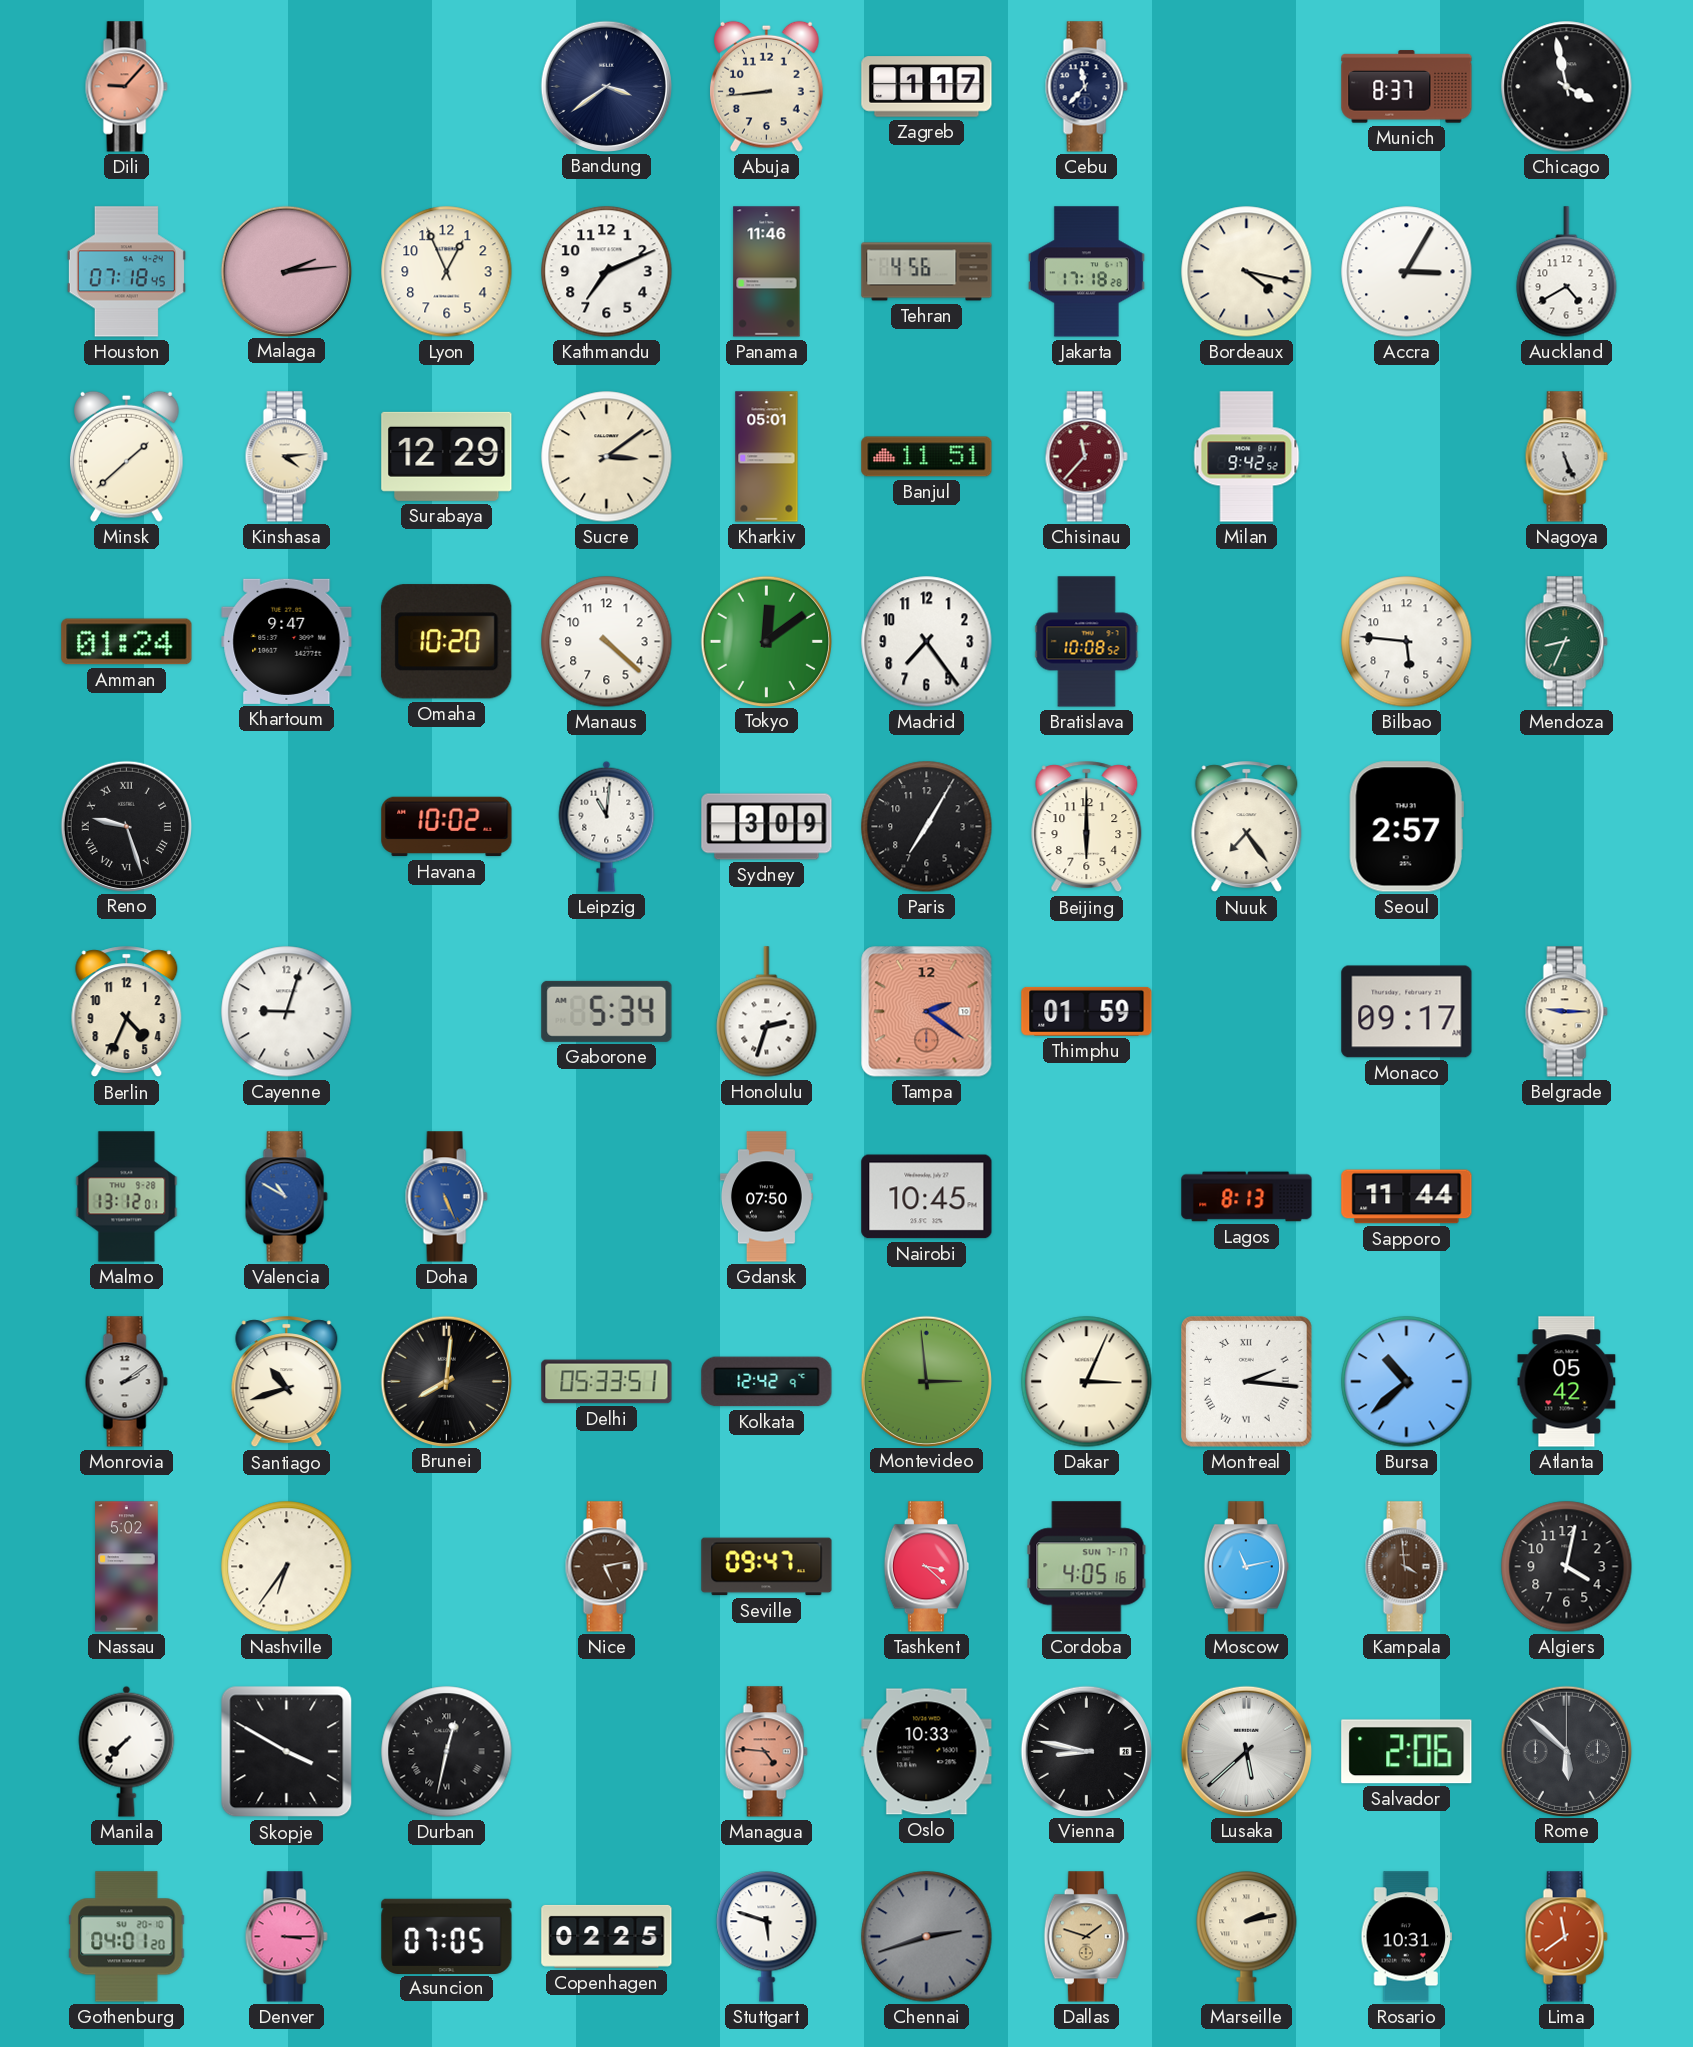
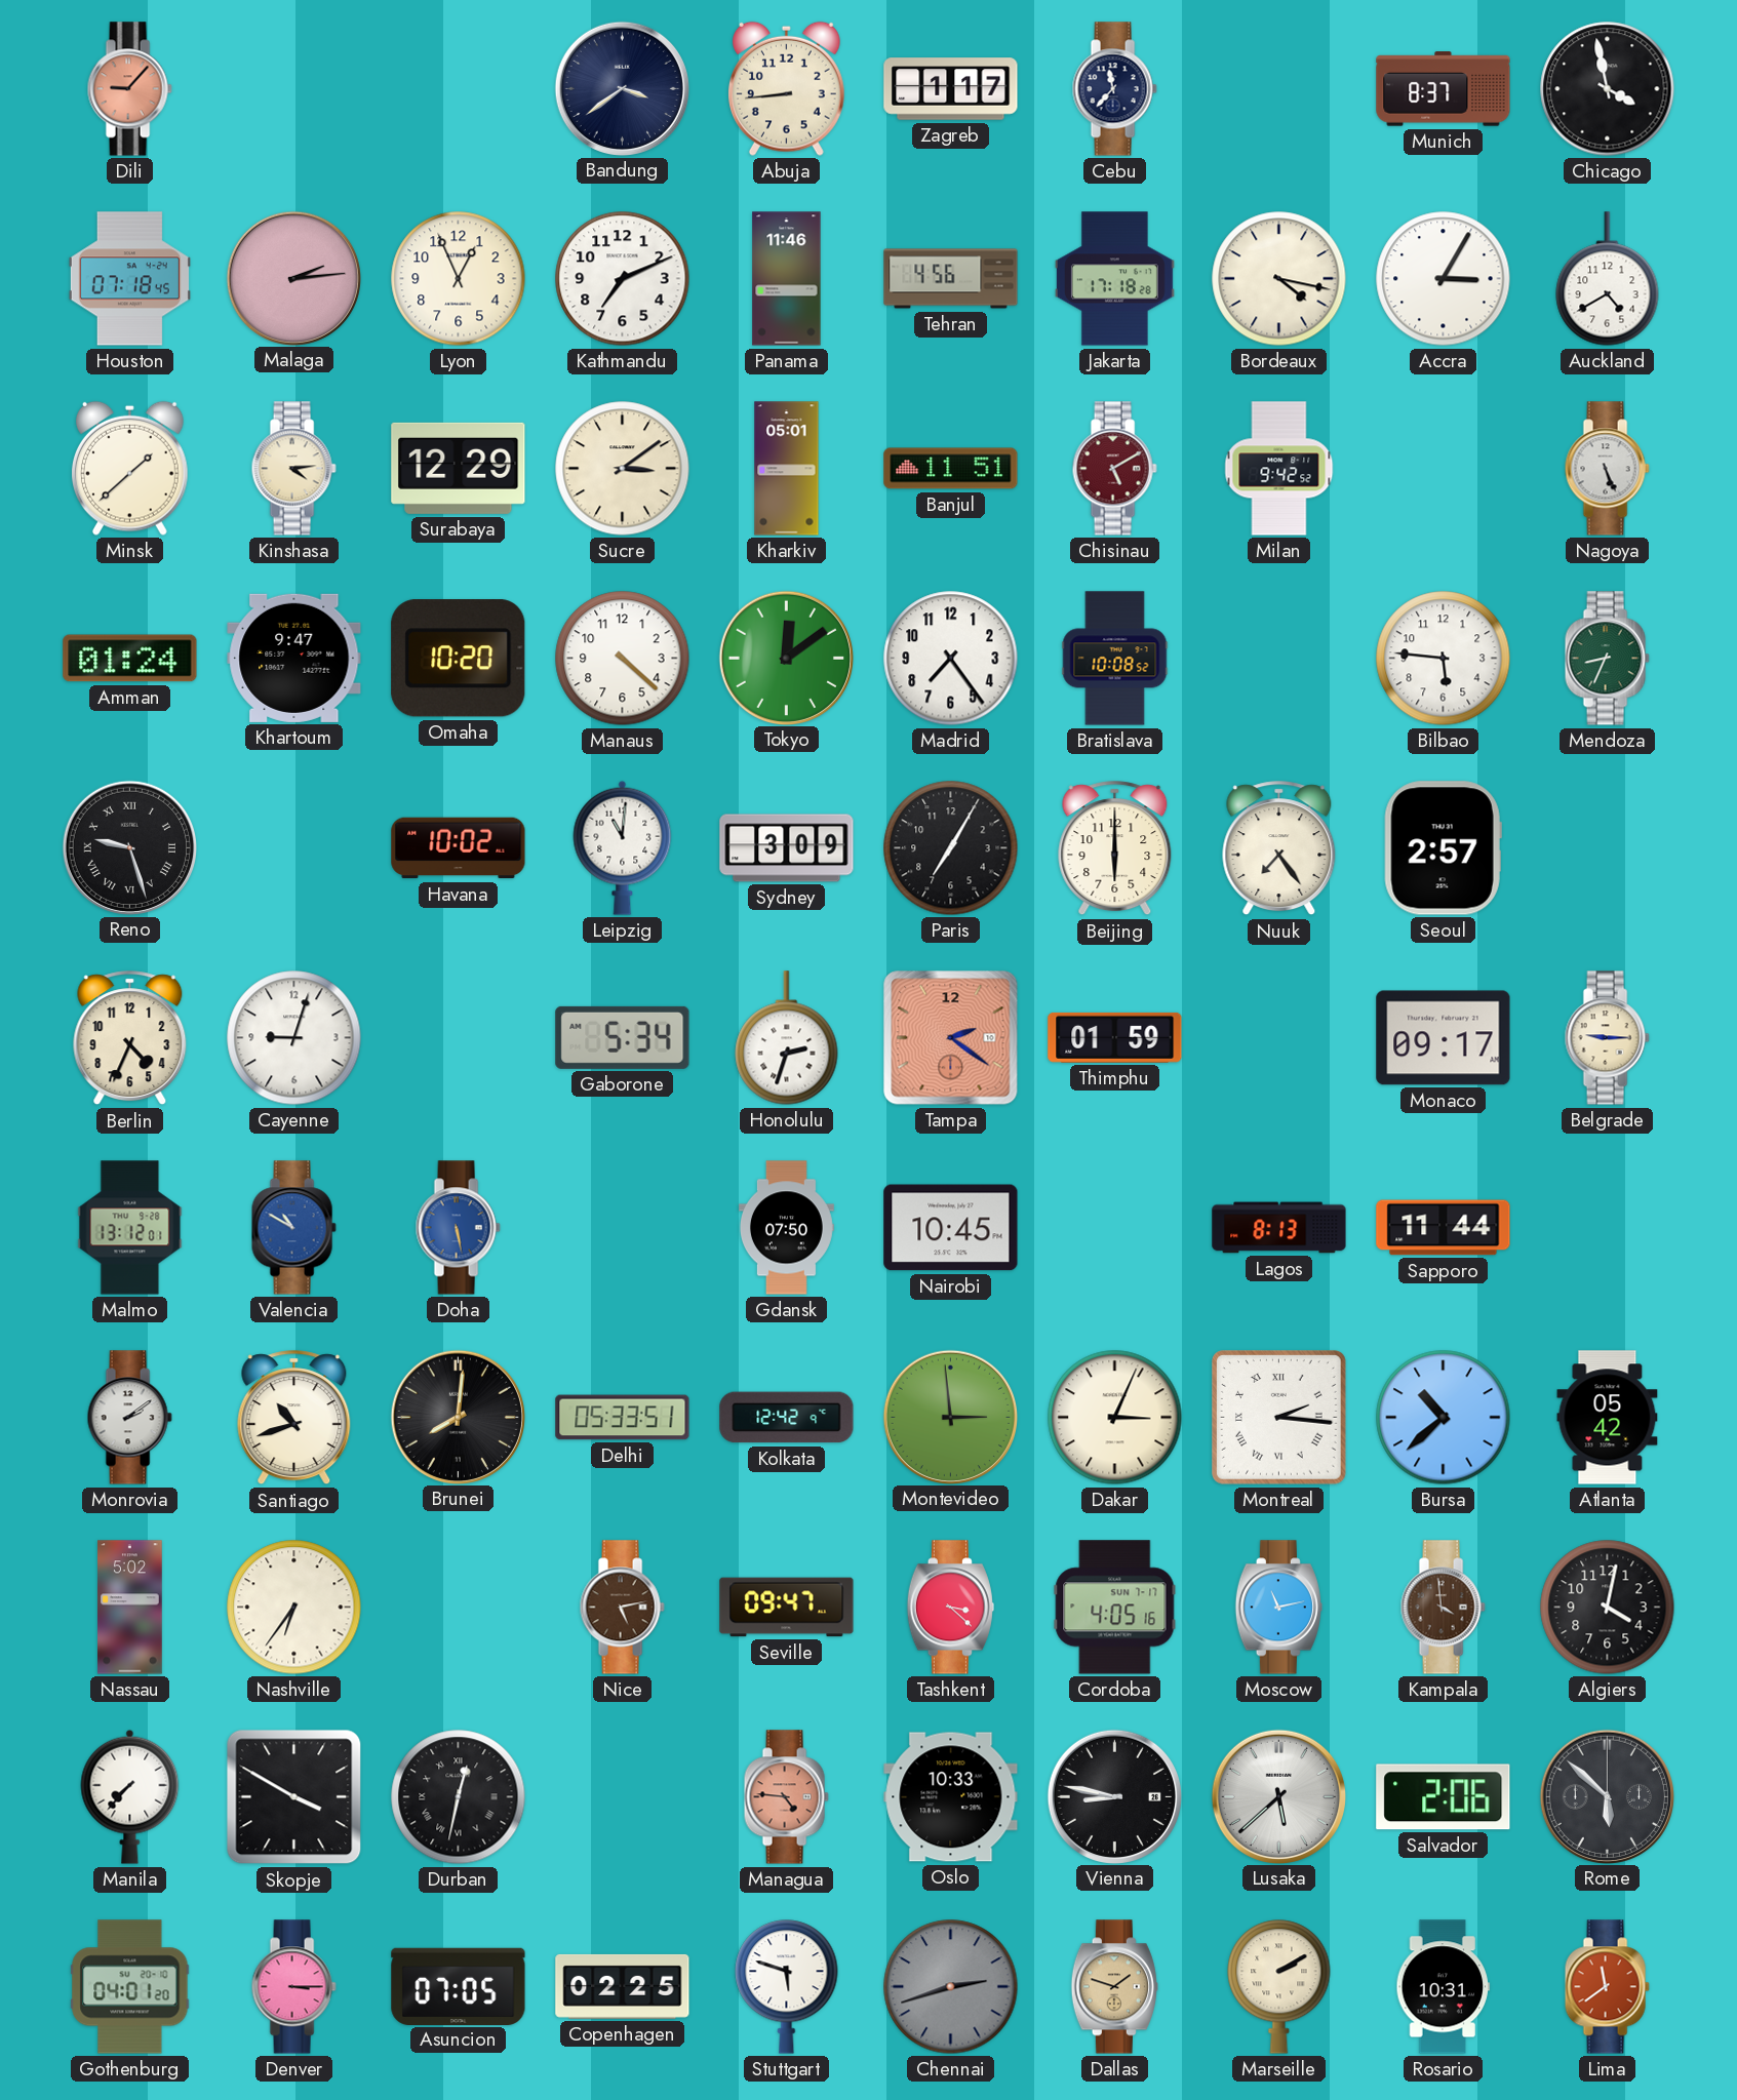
Chisinau: 11:37 -> 5:10
Doha: 5:26 -> 5:28
Marseille: 2:13 -> 2:10
